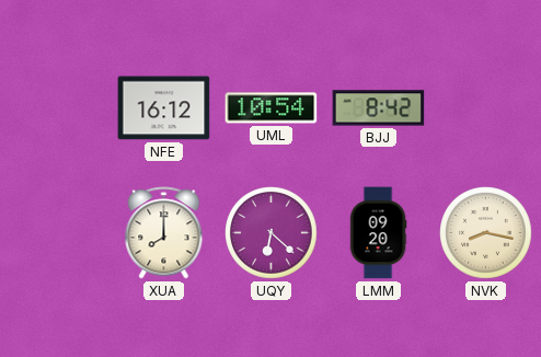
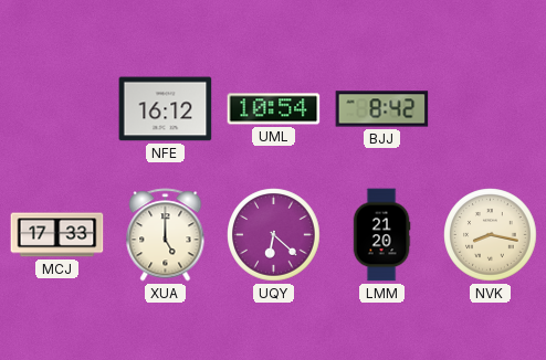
MCJ: none -> 17:33
XUA: 8:00 -> 5:00
LMM: 09:20 -> 21:20
